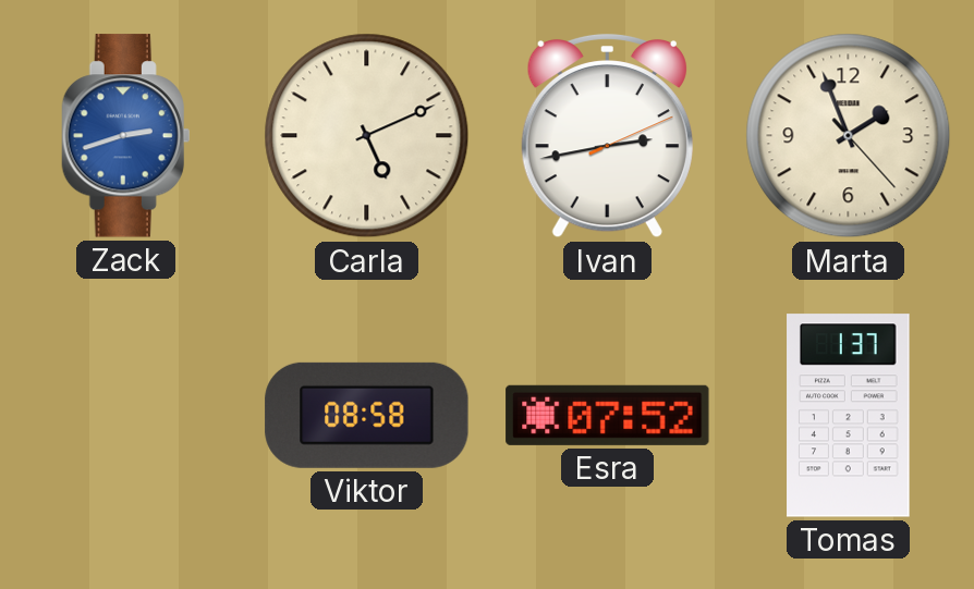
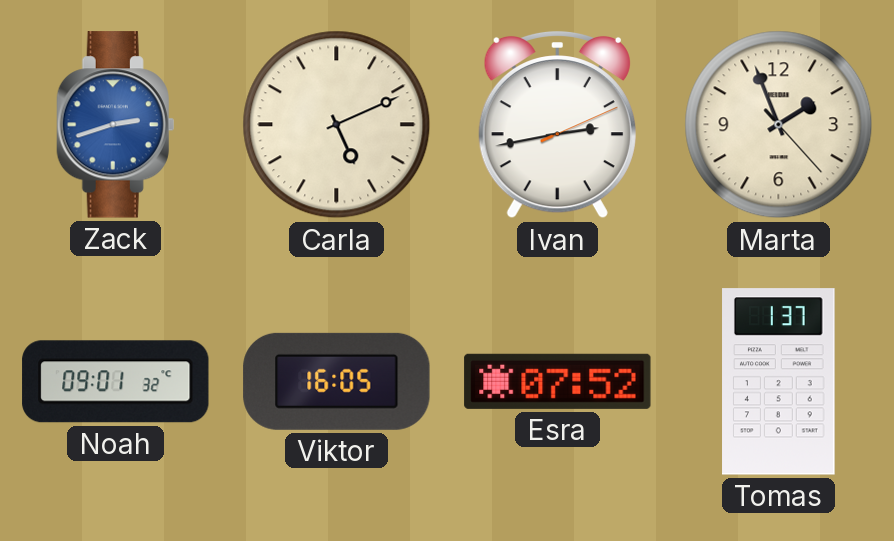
Noah: none -> 09:01
Viktor: 08:58 -> 16:05
